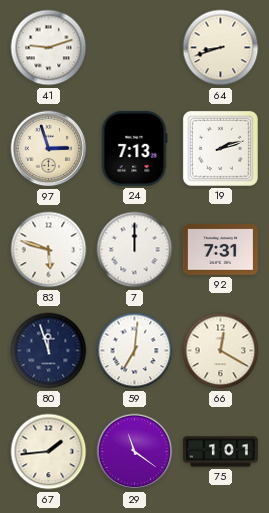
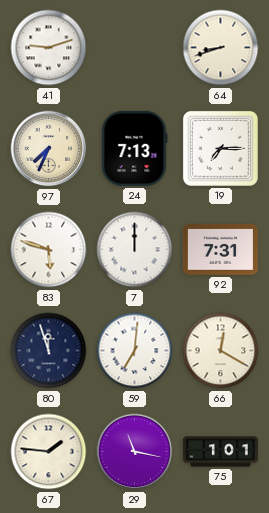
97: 2:57 -> 7:34
19: 2:12 -> 7:15
67: 1:44 -> 1:46
29: 11:21 -> 11:17
